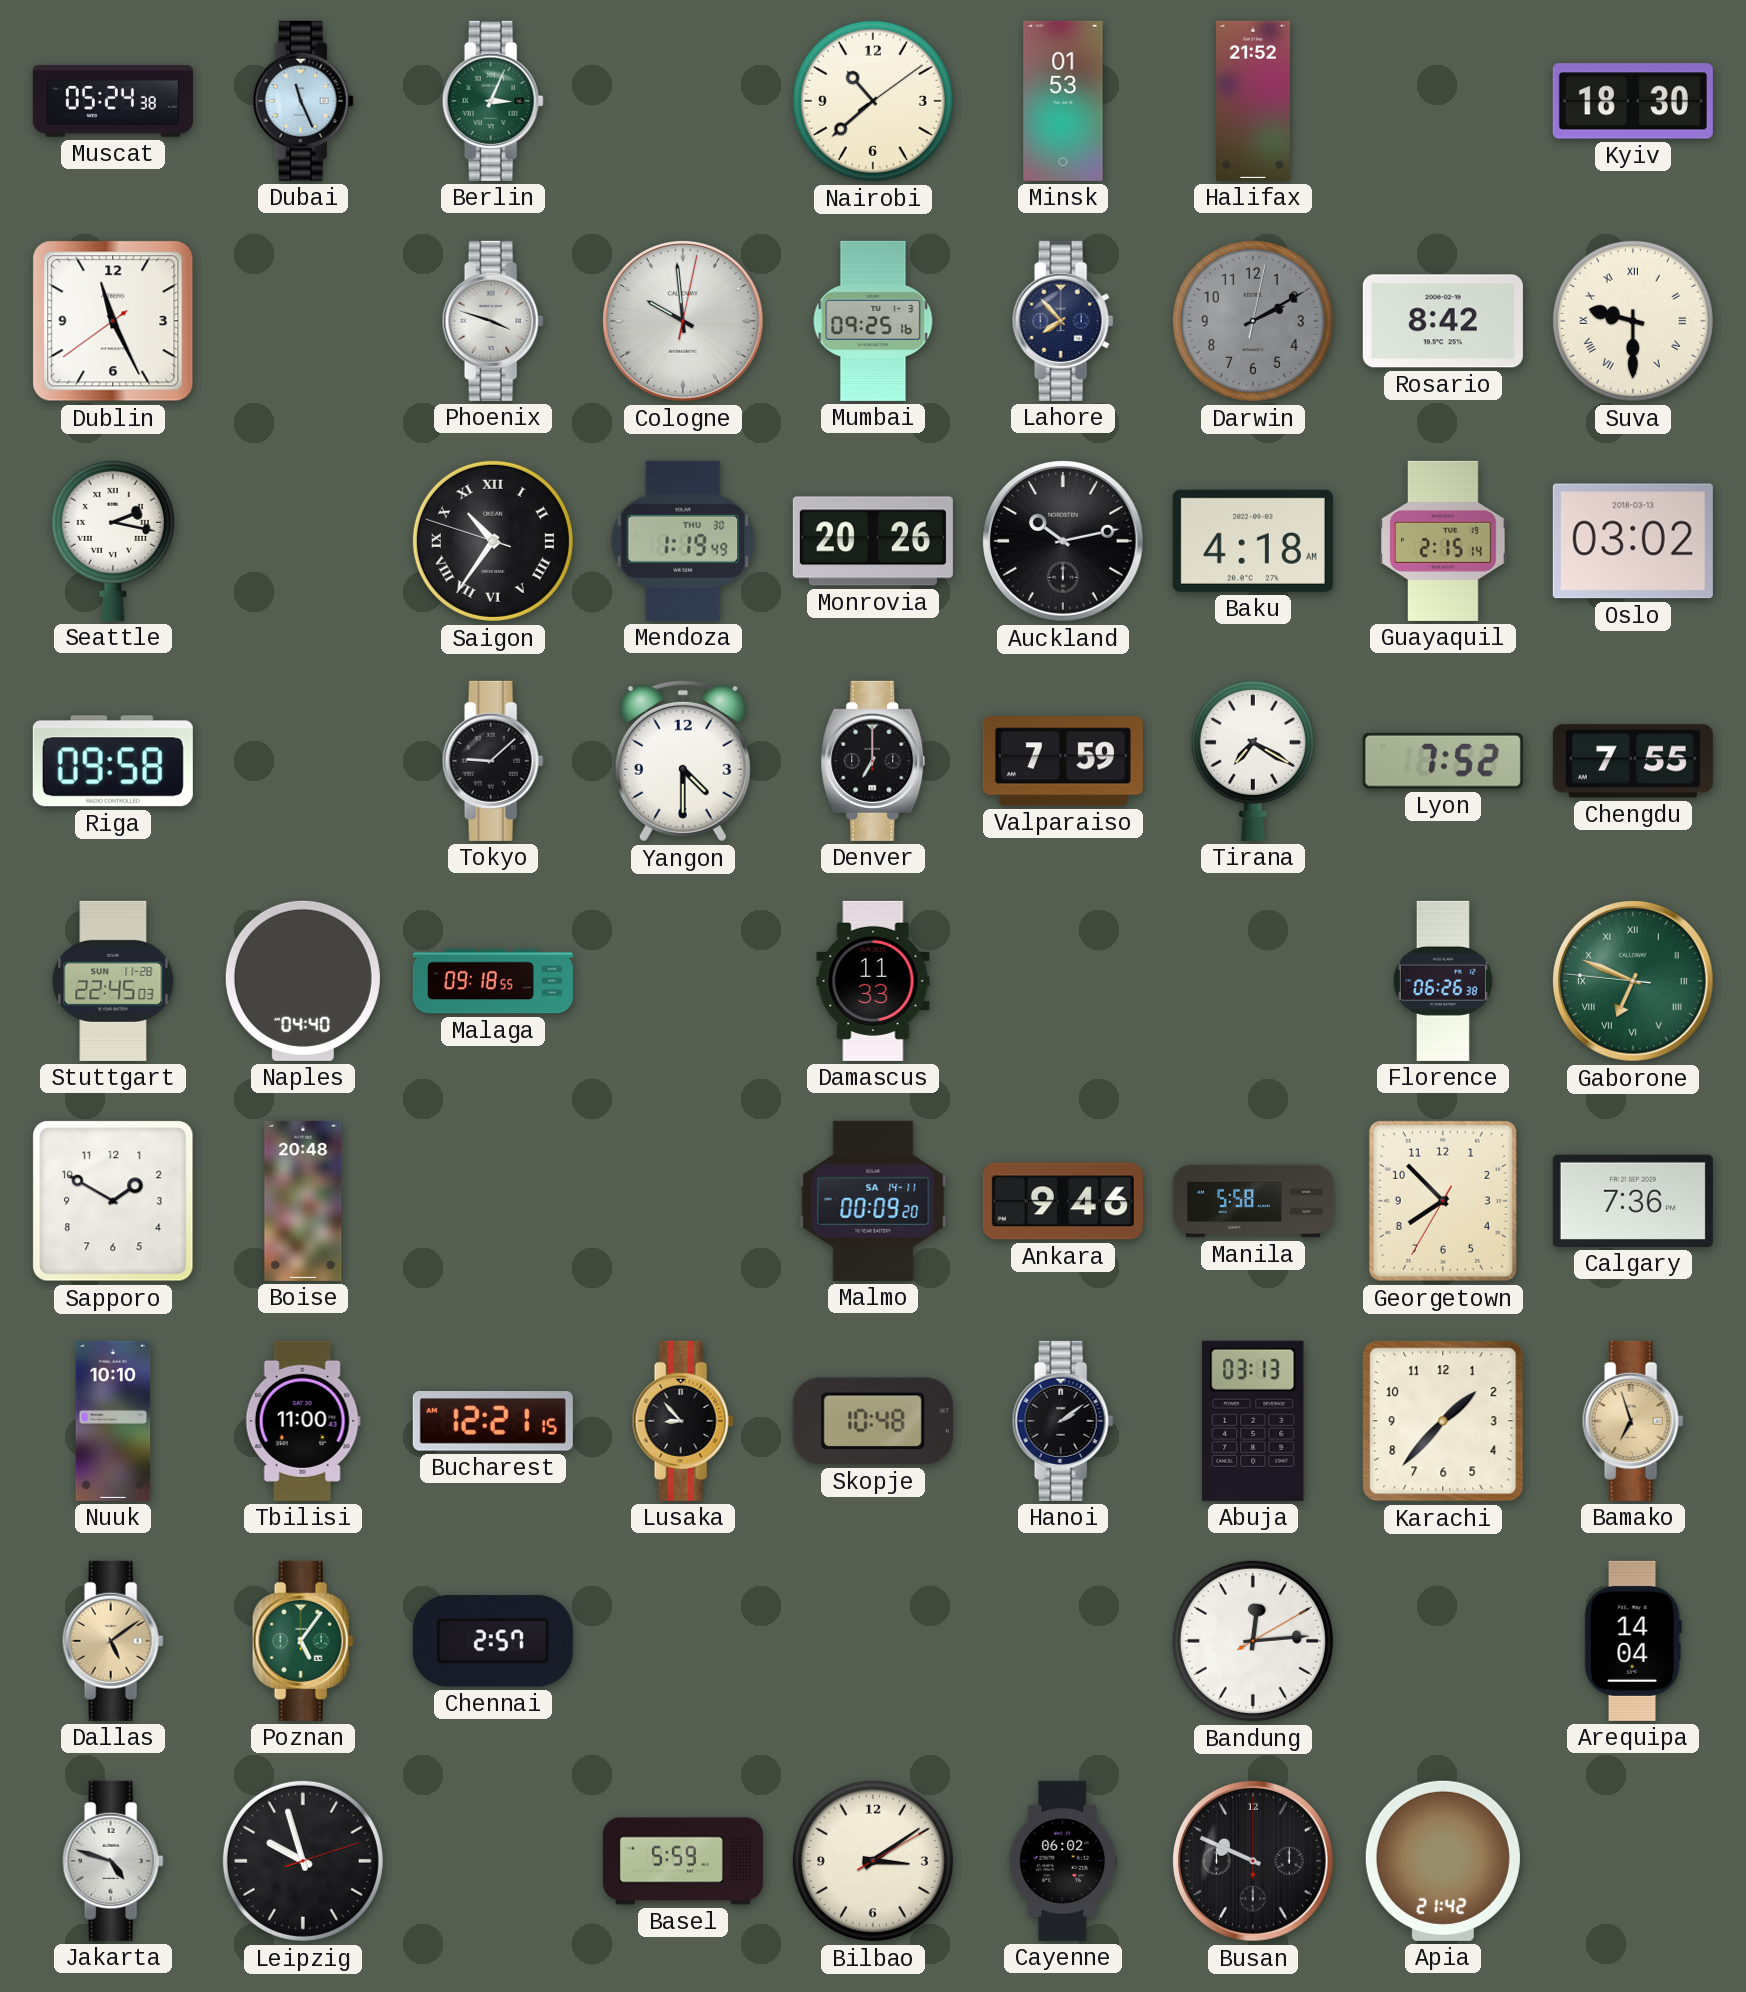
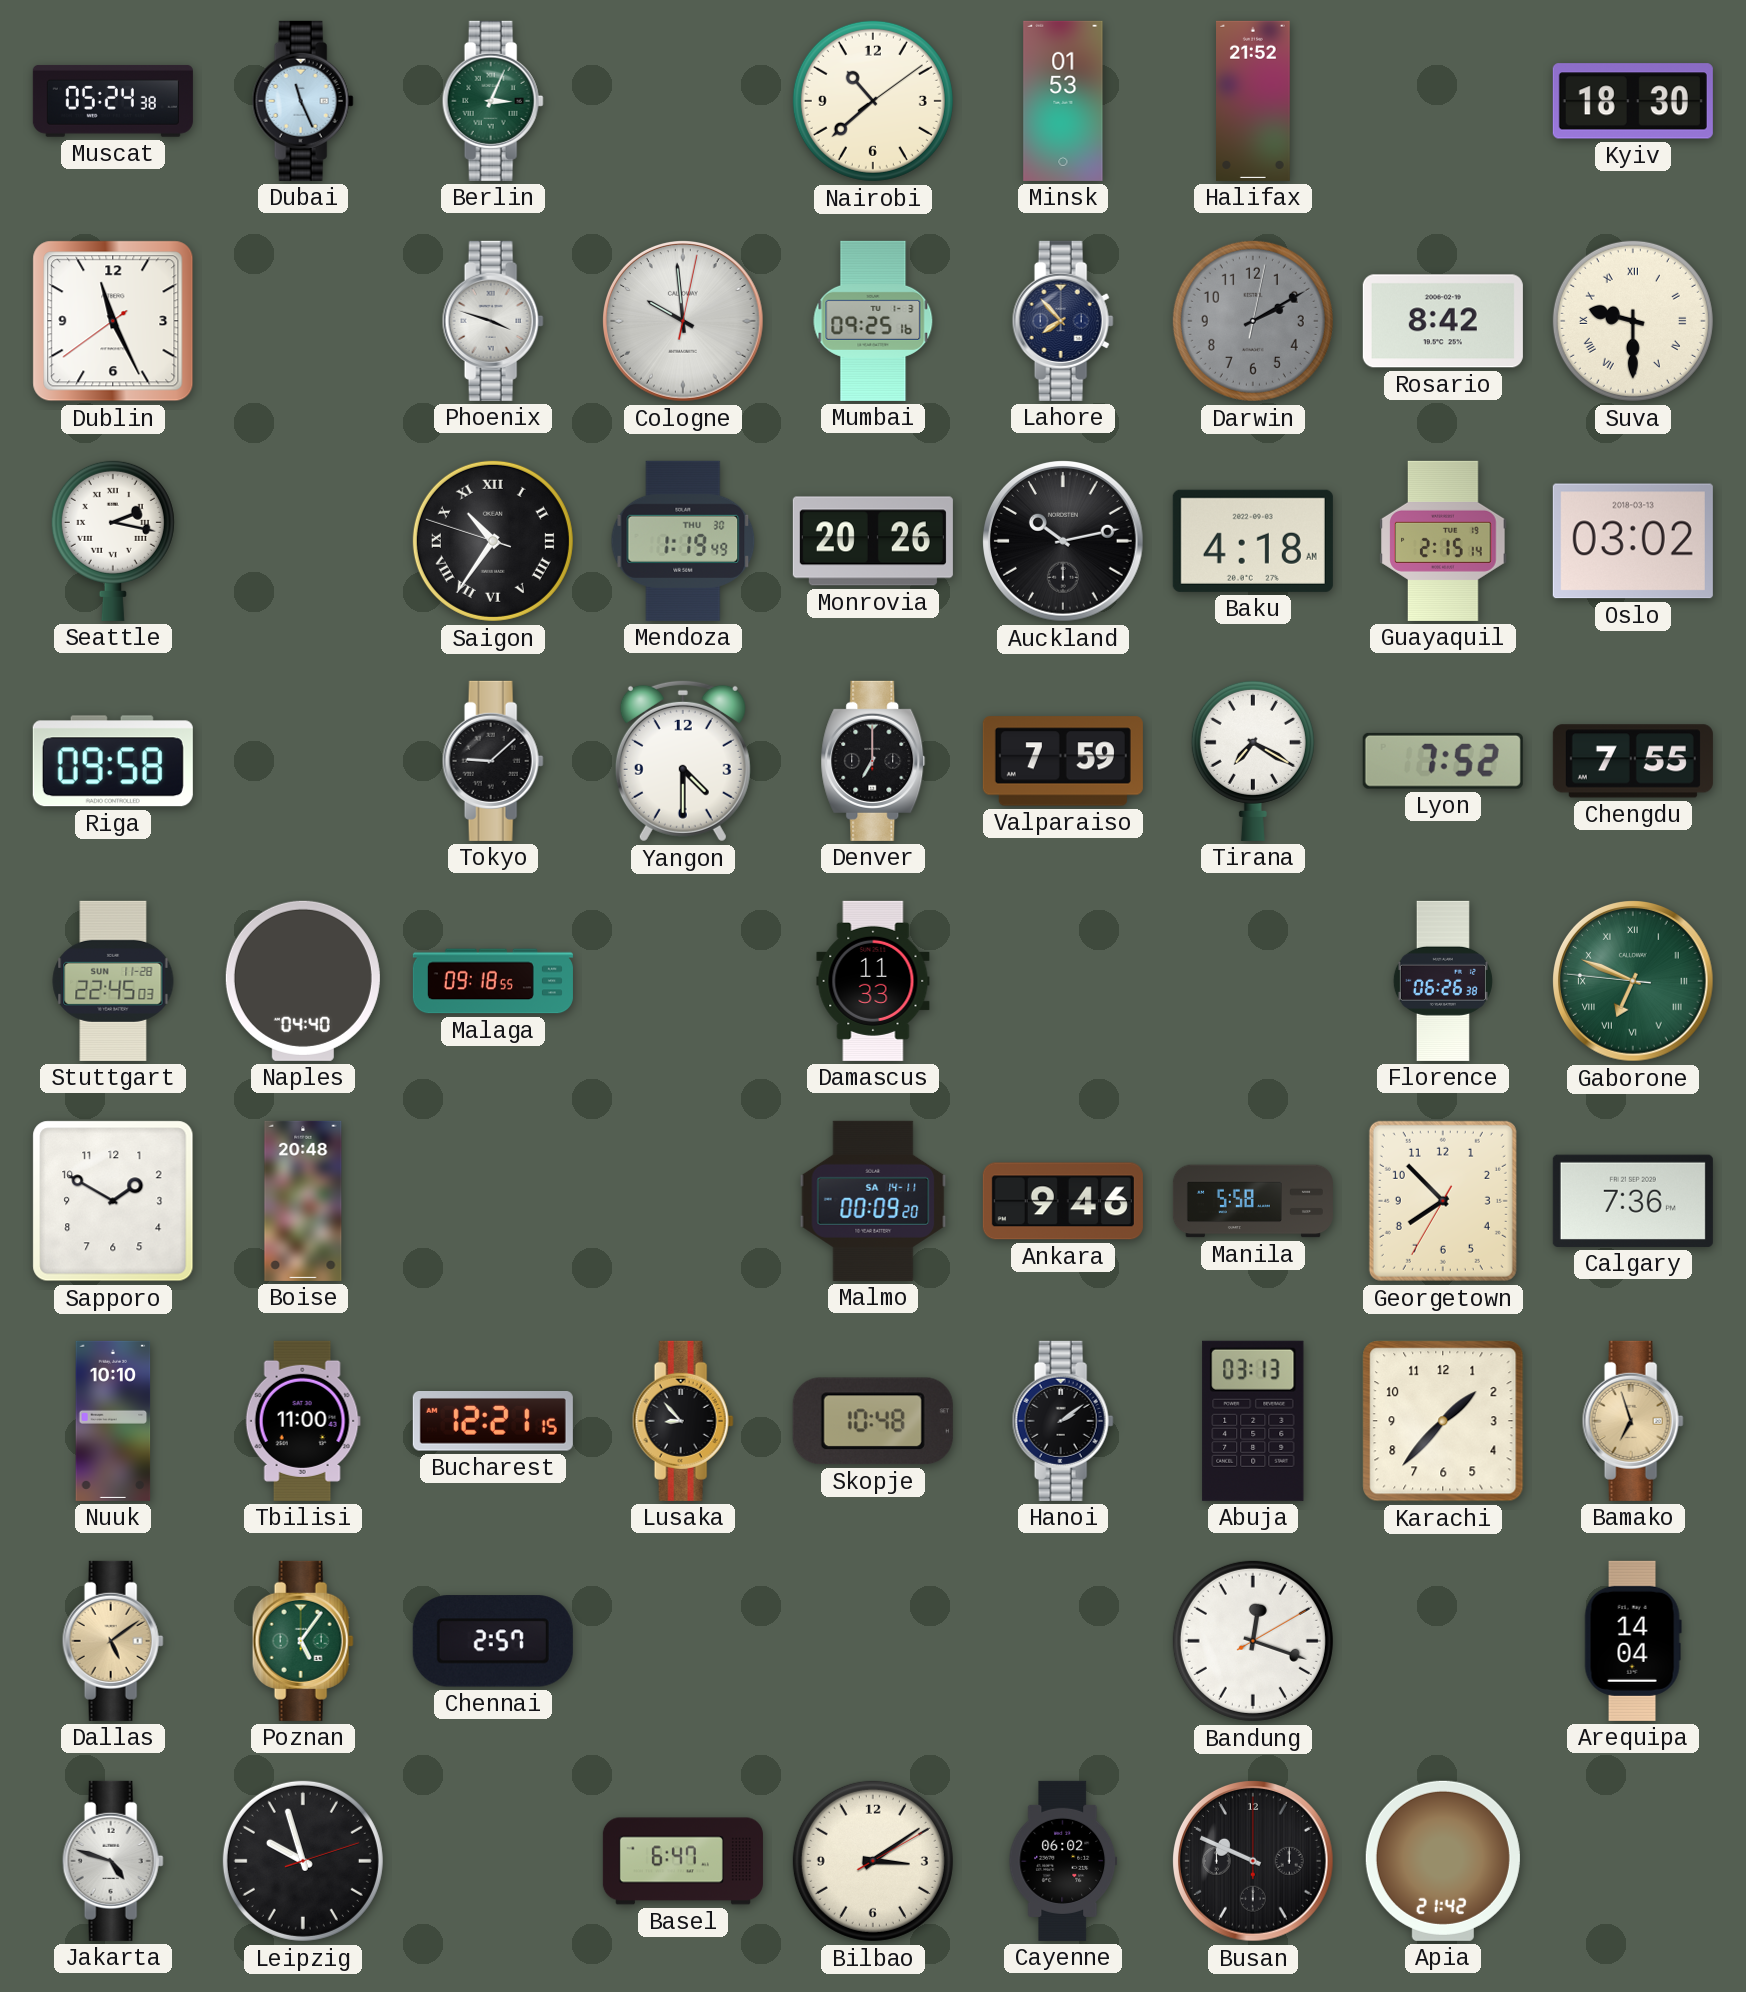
Bandung: 12:14 -> 12:18
Basel: 5:59 -> 6:47
